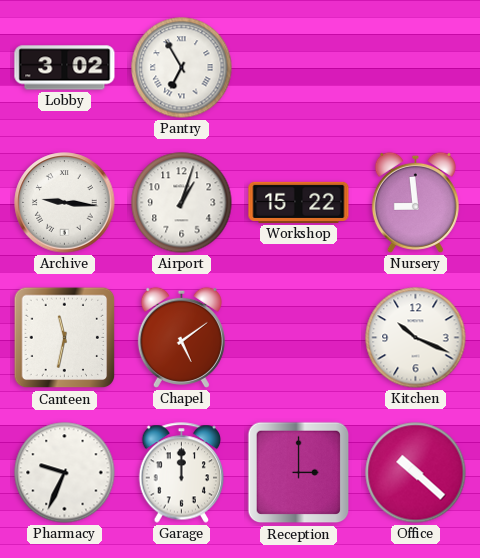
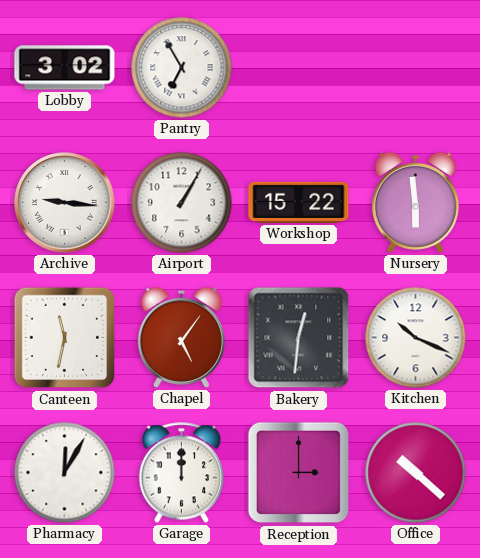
Airport: 1:03 -> 1:05
Nursery: 8:59 -> 5:59
Chapel: 5:09 -> 5:06
Bakery: none -> 12:31
Pharmacy: 9:34 -> 12:05
